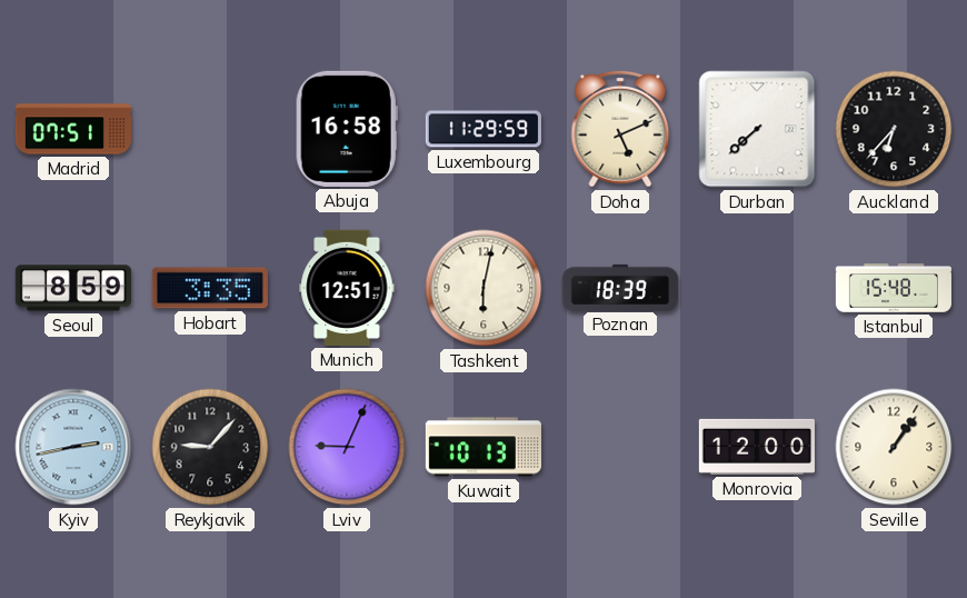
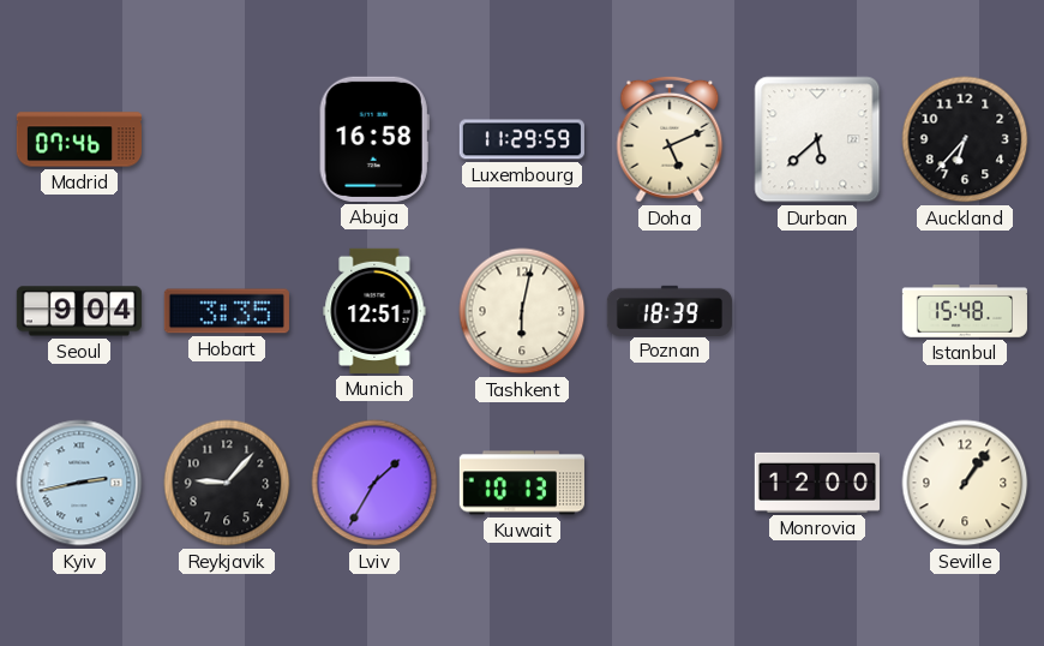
Madrid: 07:51 -> 07:46
Durban: 7:38 -> 5:38
Seoul: 8:59 -> 9:04
Lviv: 9:04 -> 1:35
